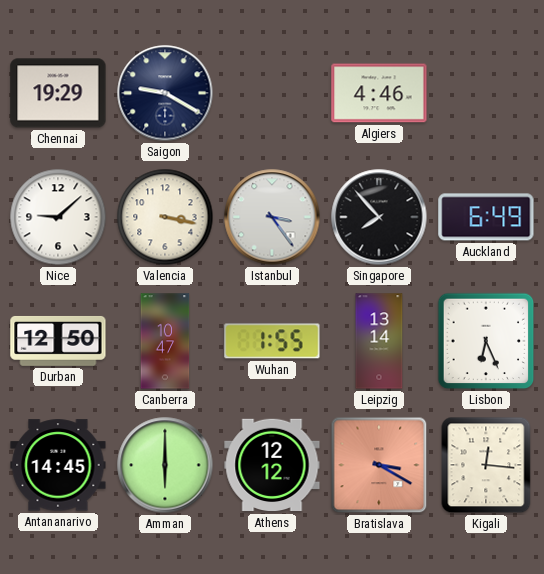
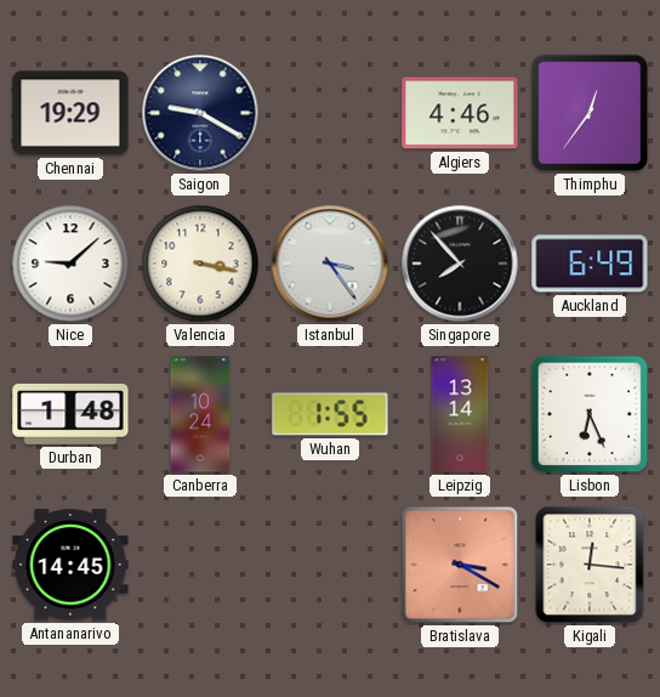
Thimphu: none -> 12:36
Durban: 12:50 -> 1:48
Canberra: 10:47 -> 10:24
Amman: 6:00 -> none
Athens: 12:12 -> none
